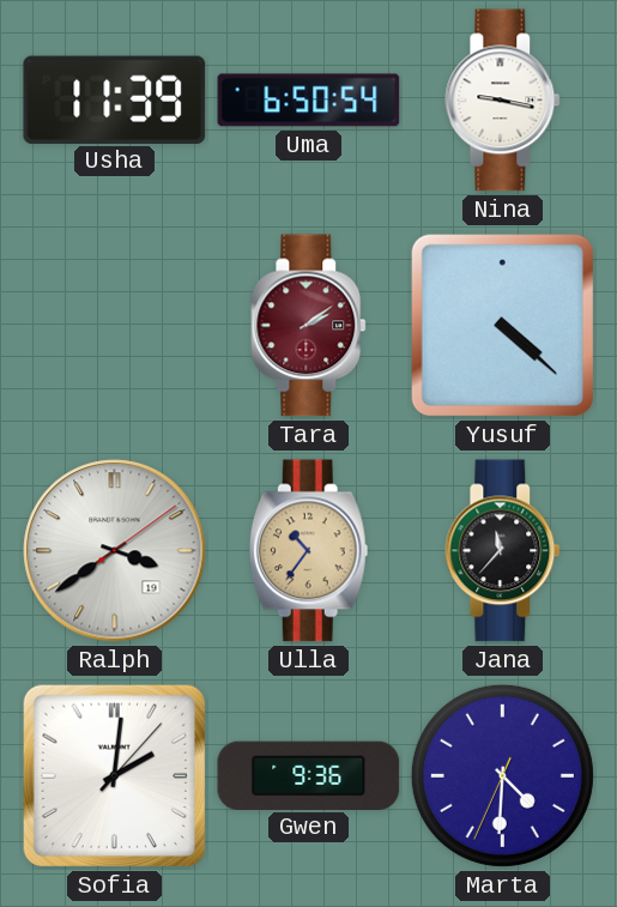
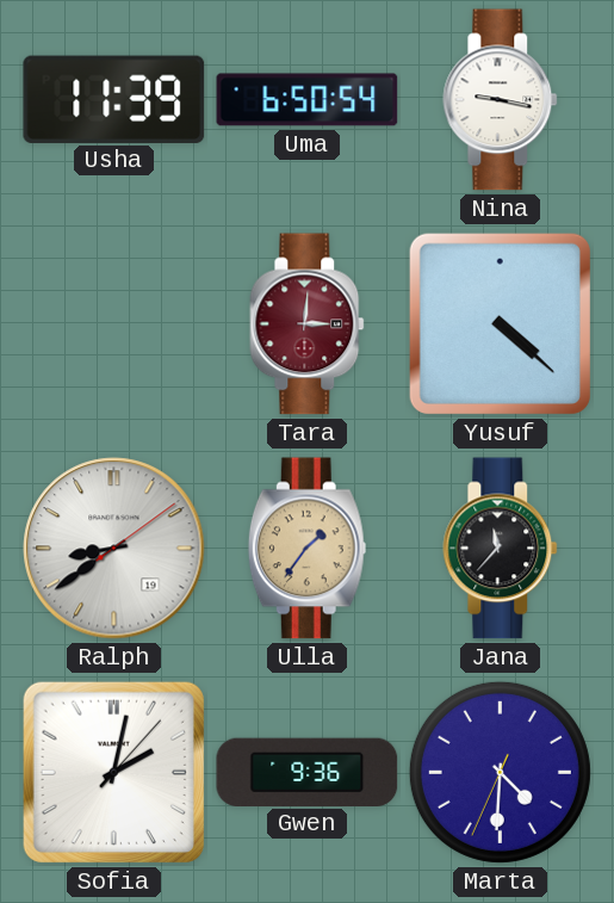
Tara: 2:09 -> 3:01
Ralph: 3:39 -> 8:39
Ulla: 10:36 -> 1:36
Sofia: 2:01 -> 2:02
